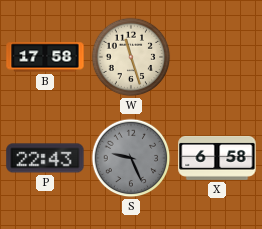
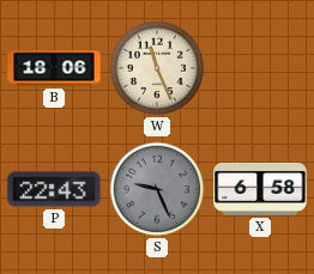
B: 17:58 -> 18:06
W: 11:27 -> 11:26
